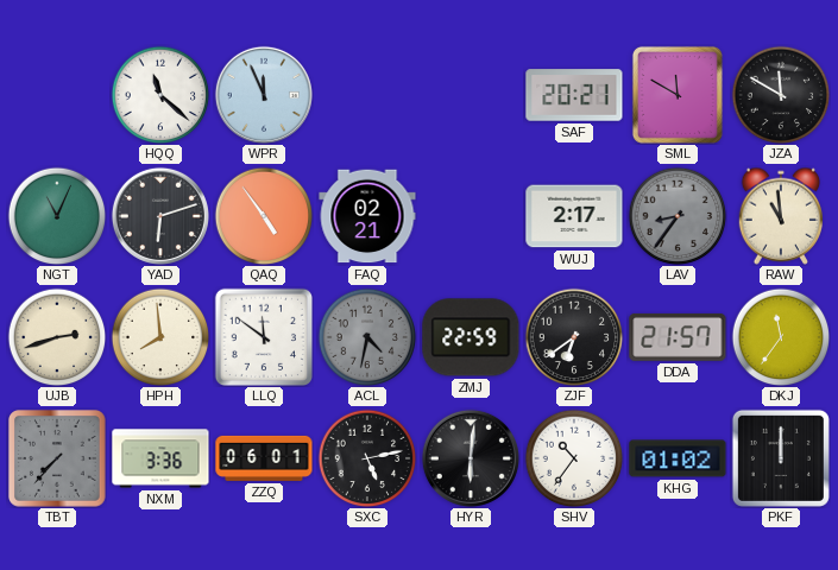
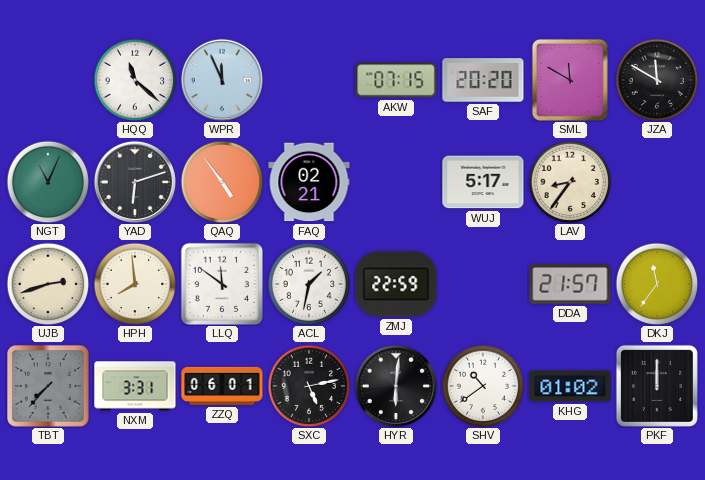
AKW: none -> 07:15
SAF: 20:21 -> 20:20
WUJ: 2:17 -> 5:17
LAV dial: grey -> cream
RAW: 10:59 -> none
ACL: 4:32 -> 1:32
ACL dial: grey -> white
ZJF: 6:39 -> none
NXM: 3:36 -> 3:31
SHV: 10:36 -> 10:39
